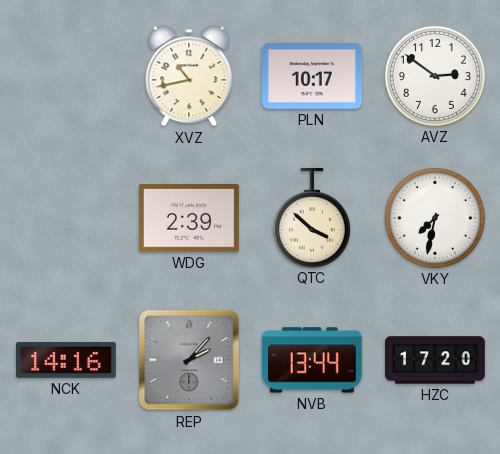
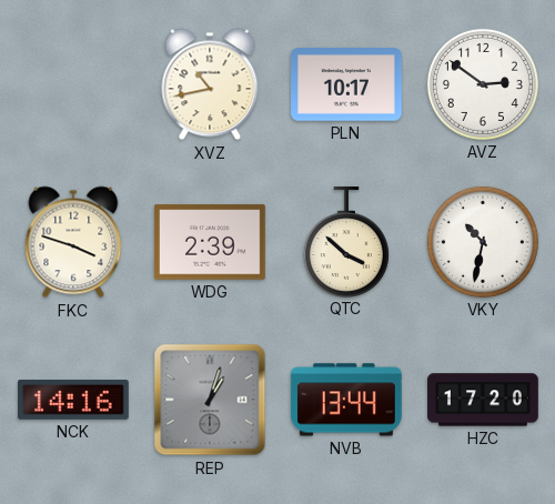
FKC: none -> 3:48
VKY: 7:32 -> 10:32
REP: 2:07 -> 1:03
